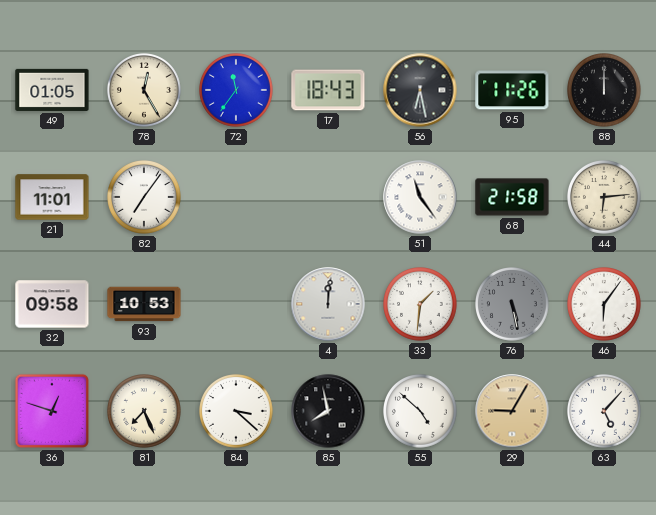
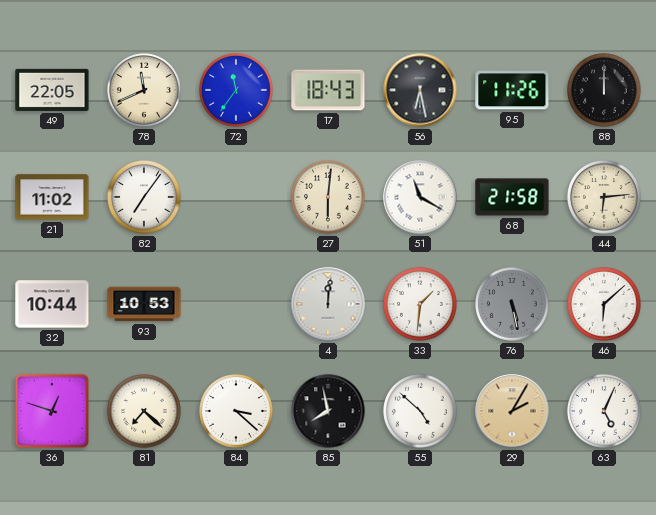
49: 01:05 -> 22:05
78: 12:25 -> 11:41
21: 11:01 -> 11:02
27: none -> 6:01
51: 11:24 -> 11:20
32: 09:58 -> 10:44
46: 6:06 -> 6:08
81: 7:26 -> 7:22
29: 9:05 -> 2:05
63: 5:07 -> 5:04
